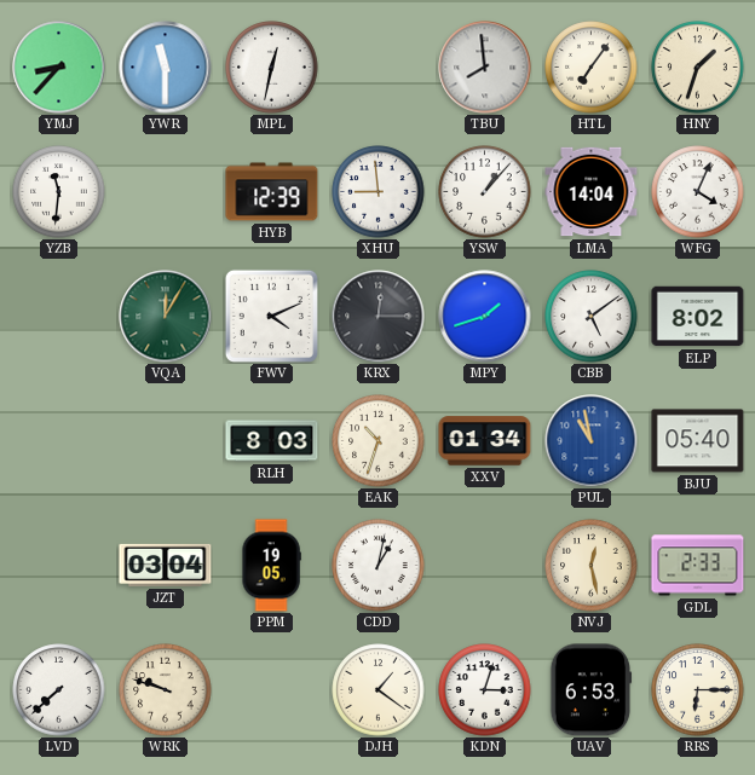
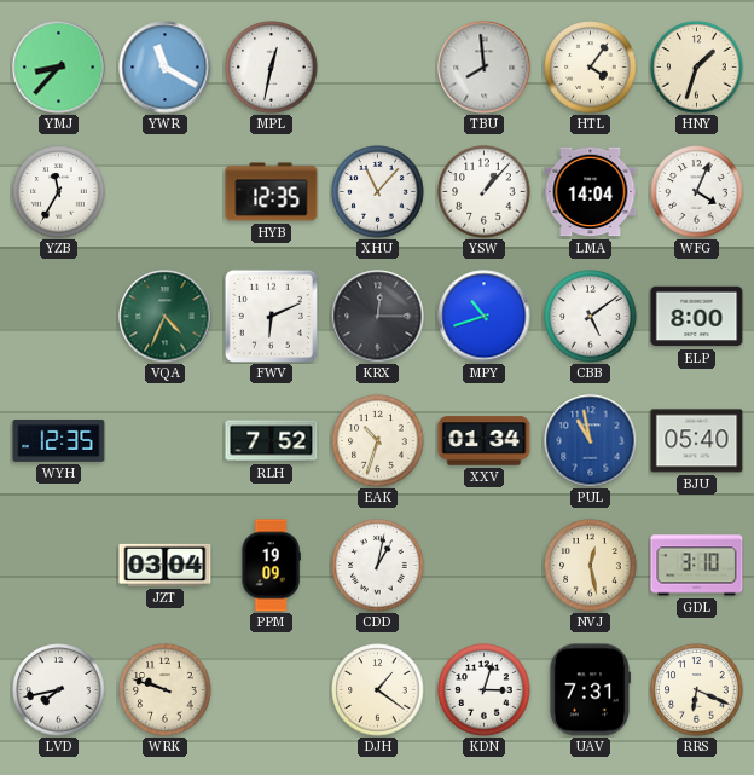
YWR: 11:30 -> 11:20
HTL: 7:06 -> 4:06
YZB: 11:31 -> 11:35
HYB: 12:39 -> 12:35
XHU: 8:59 -> 11:07
VQA: 12:05 -> 4:34
FWV: 4:11 -> 6:11
MPY: 1:42 -> 10:42
ELP: 8:02 -> 8:00
WYH: none -> 12:35
RLH: 8:03 -> 7:52
PPM: 19:05 -> 19:09
GDL: 2:33 -> 3:10
LVD: 7:38 -> 7:43
UAV: 6:53 -> 7:31
RRS: 6:15 -> 6:19
